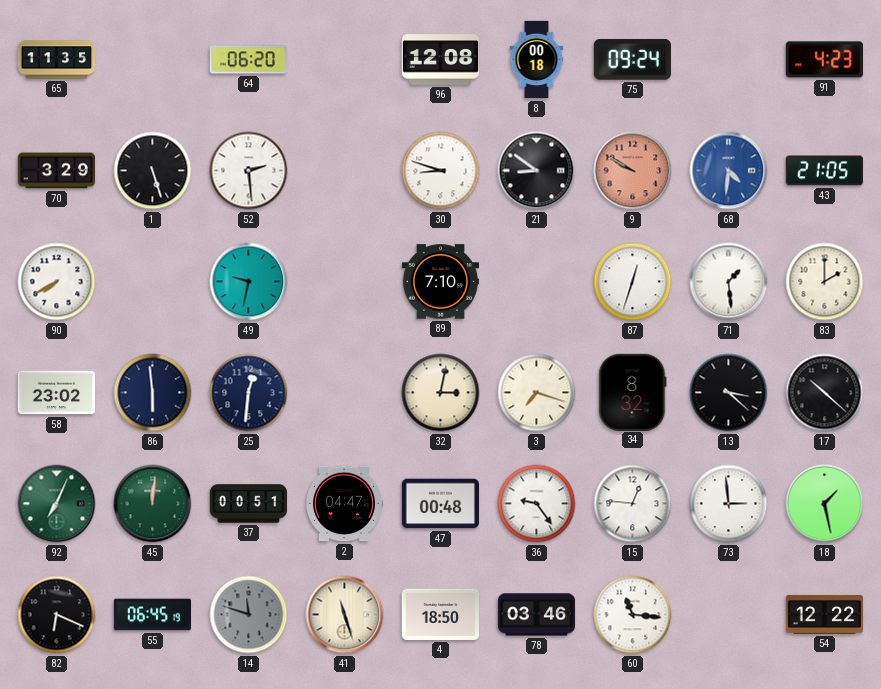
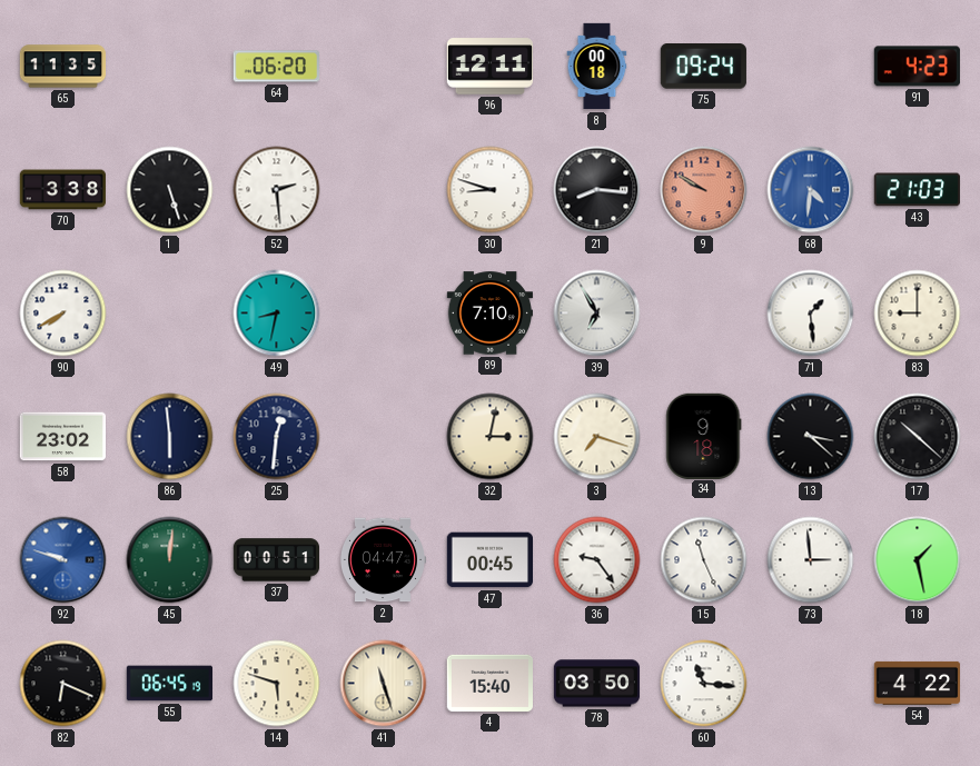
96: 12:08 -> 12:11
70: 3:29 -> 3:38
21: 8:51 -> 8:16
43: 21:05 -> 21:03
49: 9:32 -> 8:32
39: none -> 6:55
87: 12:33 -> none
83: 2:00 -> 9:00
34: 8:32 -> 9:18
92: 7:04 -> 9:48
92 dial: green -> blue
47: 00:48 -> 00:45
15: 12:46 -> 11:26
14: 11:48 -> 5:48
14 dial: grey -> cream
4: 18:50 -> 15:40
78: 03:46 -> 03:50
54: 12:22 -> 4:22
